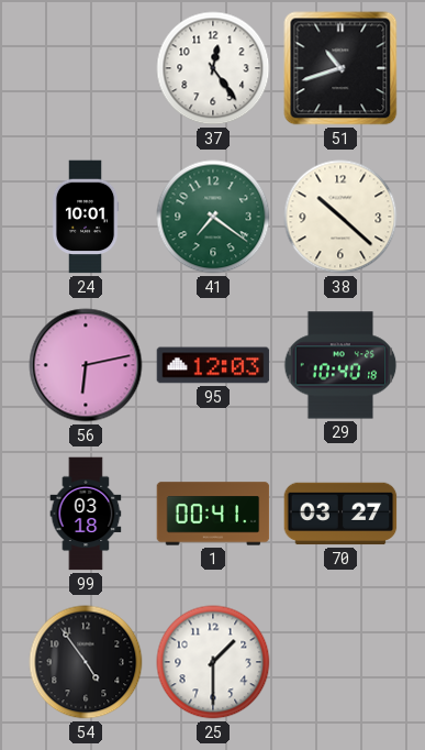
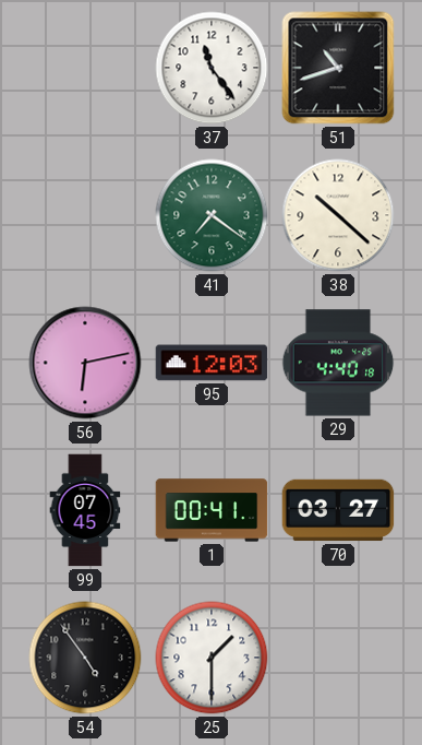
37: 12:24 -> 11:24
24: 10:01 -> none
29: 10:40 -> 4:40
99: 03:18 -> 07:45
